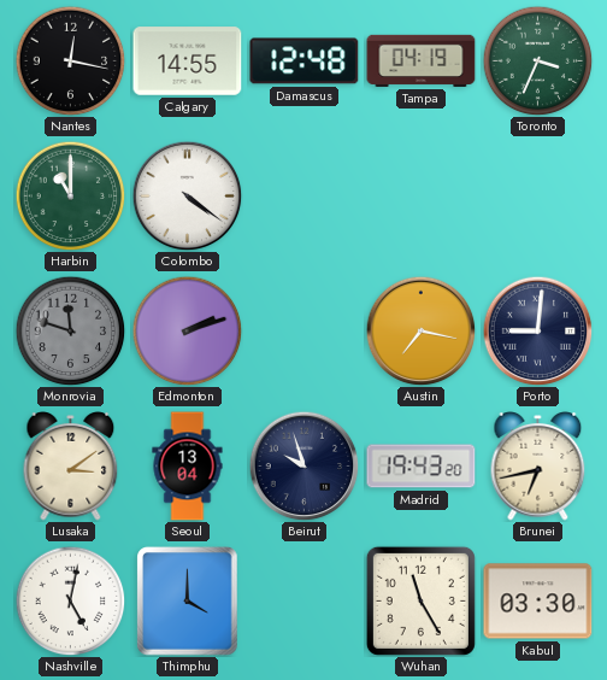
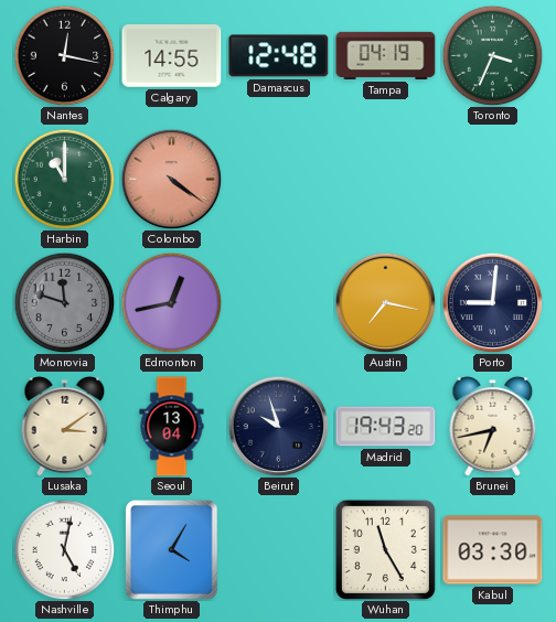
Colombo dial: white -> salmon
Edmonton: 2:12 -> 12:43
Thimphu: 4:00 -> 4:05
